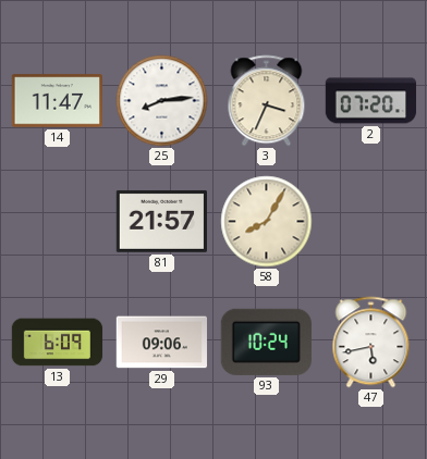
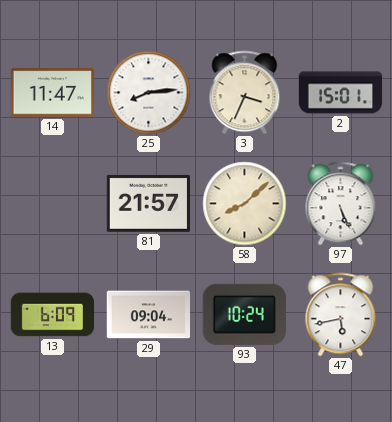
2: 07:20 -> 15:01
58: 8:05 -> 8:08
97: none -> 5:26
29: 09:06 -> 09:04
